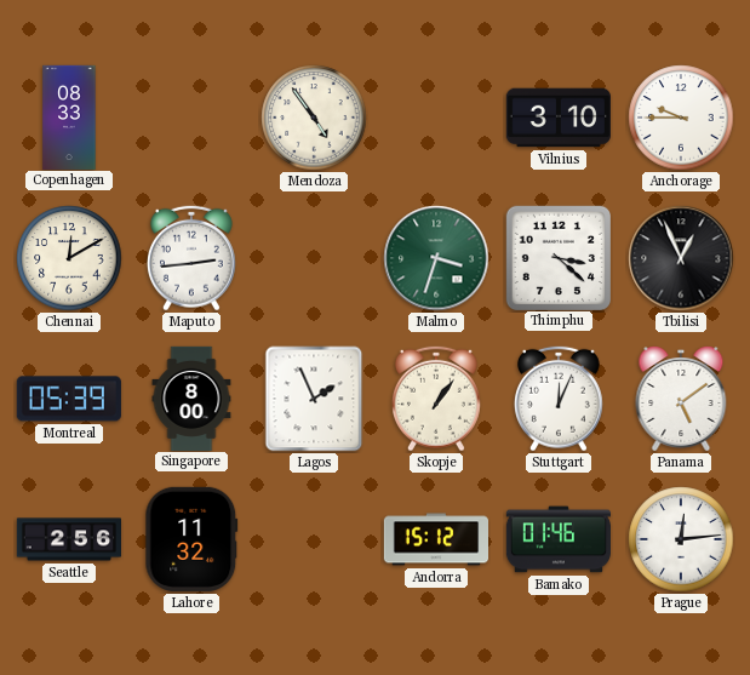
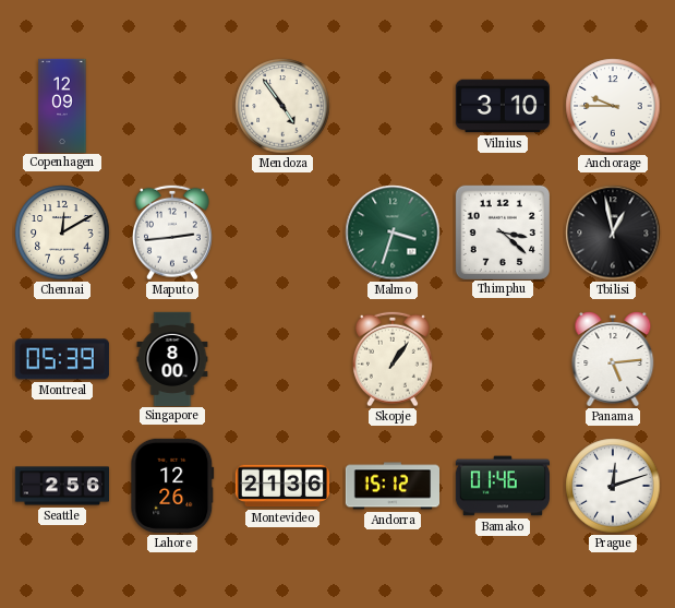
Copenhagen: 08:33 -> 12:09
Tbilisi: 12:56 -> 12:58
Lagos: 1:56 -> none
Stuttgart: 12:04 -> none
Panama: 5:09 -> 5:14
Lahore: 11:32 -> 12:26
Montevideo: none -> 21:36
Prague: 12:14 -> 12:12
